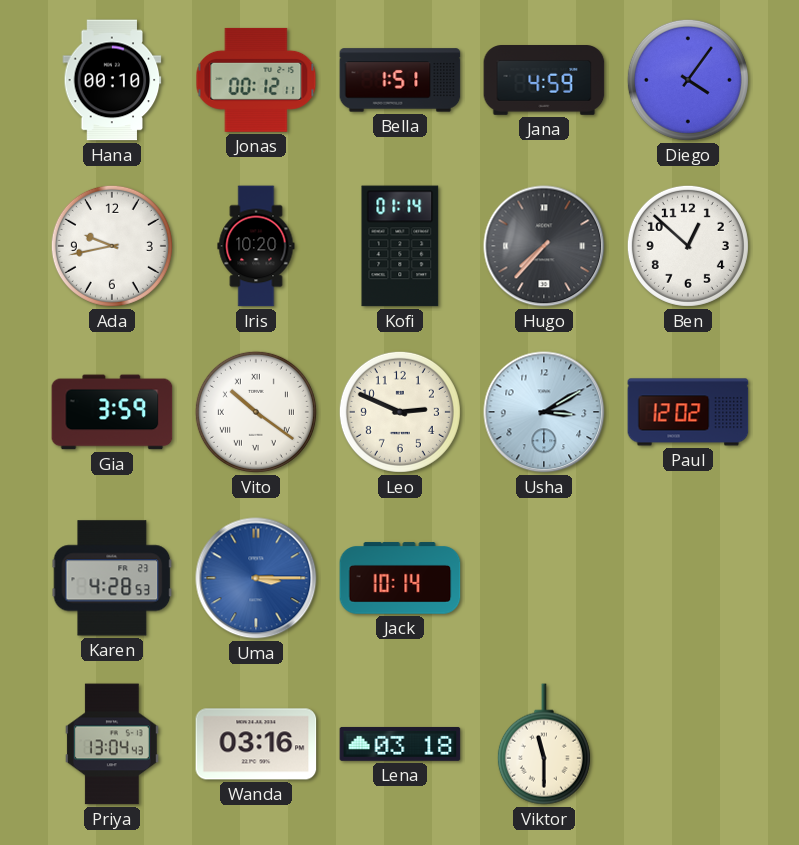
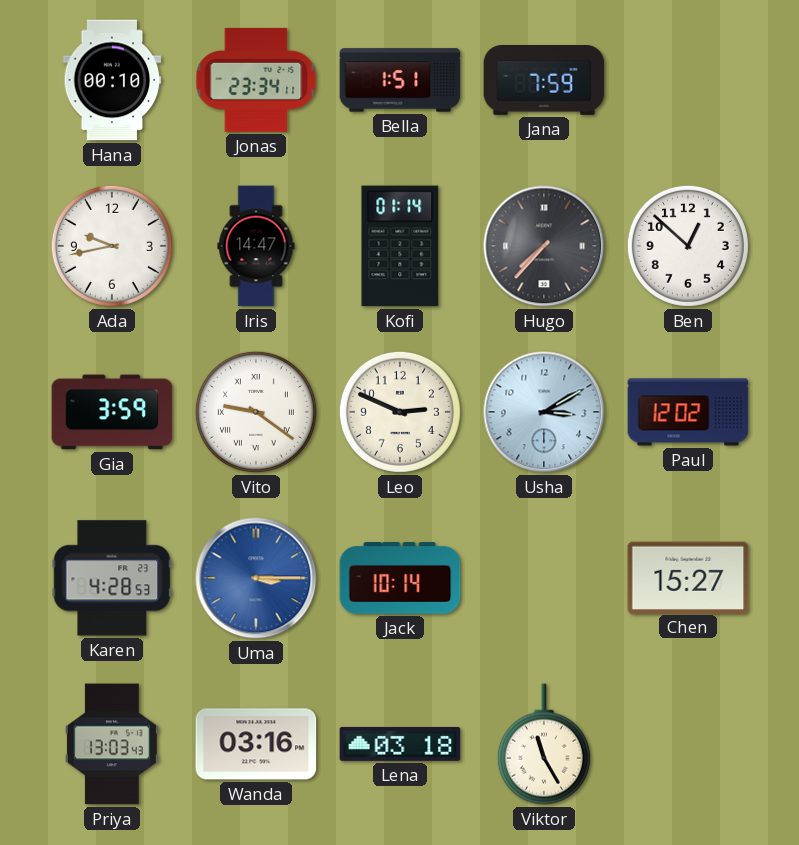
Jonas: 00:12 -> 23:34
Jana: 4:59 -> 7:59
Diego: 4:06 -> none
Iris: 10:20 -> 14:47
Vito: 10:21 -> 9:21
Chen: none -> 15:27
Priya: 13:04 -> 13:03
Viktor: 11:30 -> 11:25
